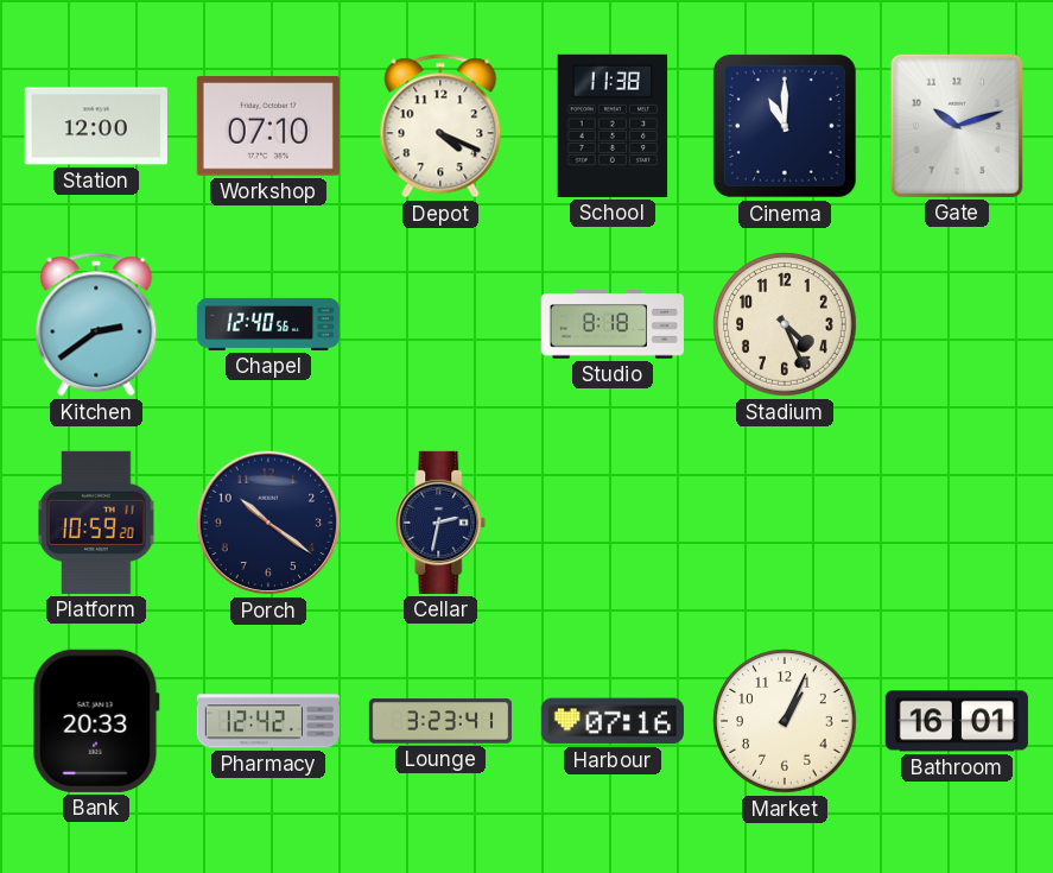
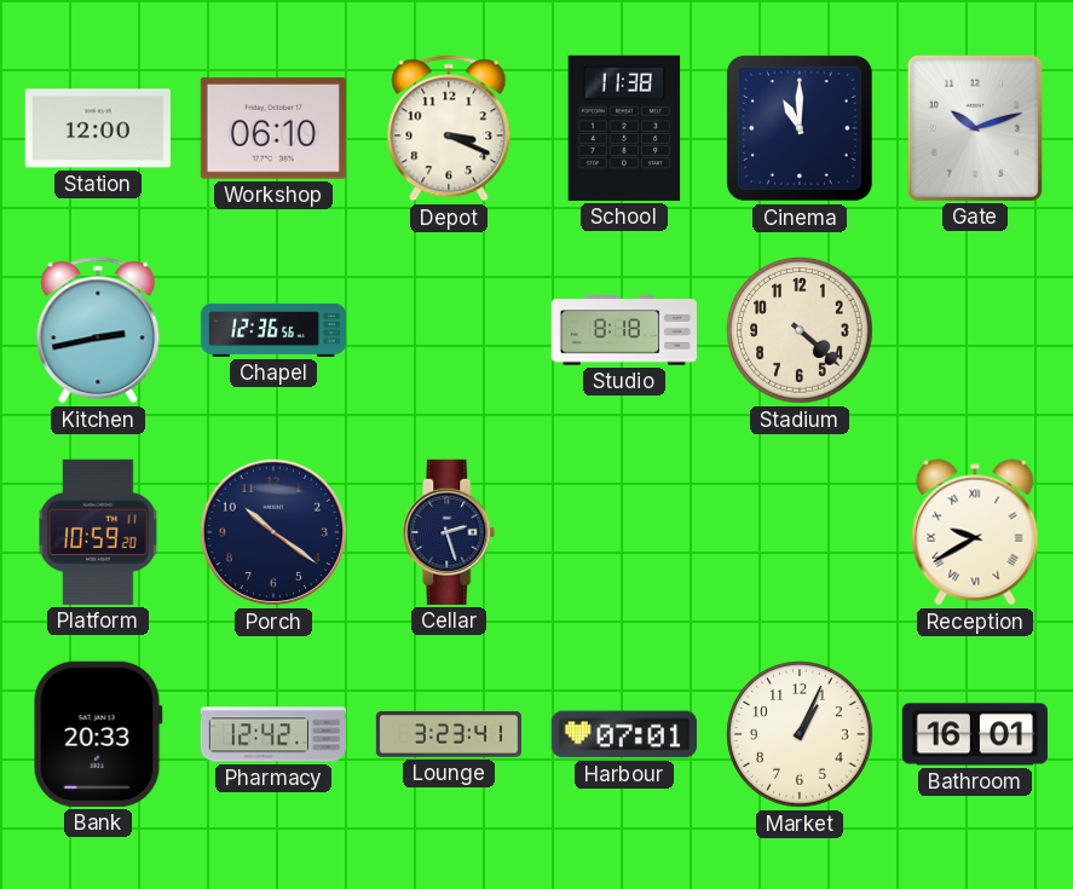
Workshop: 07:10 -> 06:10
Depot: 4:19 -> 3:19
Kitchen: 2:39 -> 2:43
Chapel: 12:40 -> 12:36
Stadium: 4:26 -> 4:22
Cellar: 2:32 -> 2:27
Reception: none -> 9:40
Harbour: 07:16 -> 07:01
